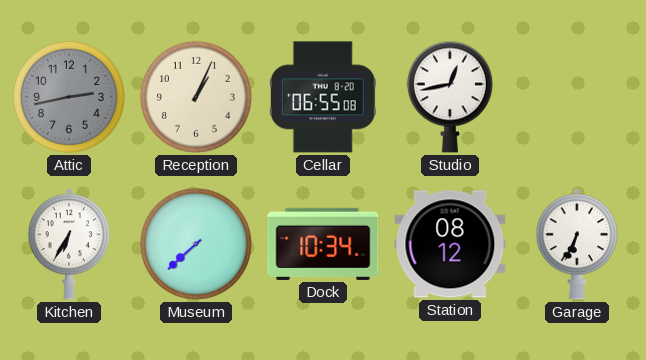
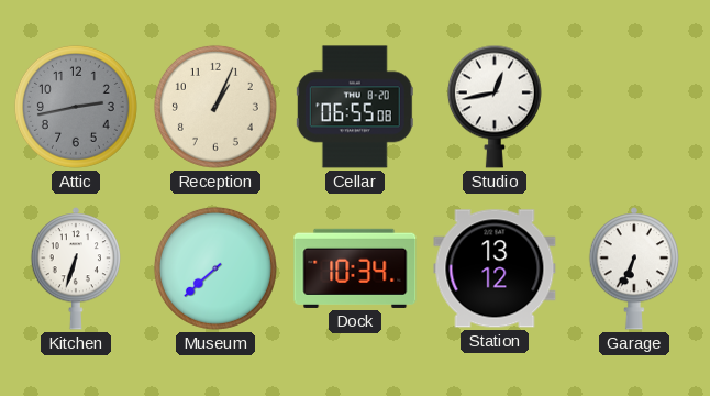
Kitchen: 6:35 -> 6:33
Station: 08:12 -> 13:12
